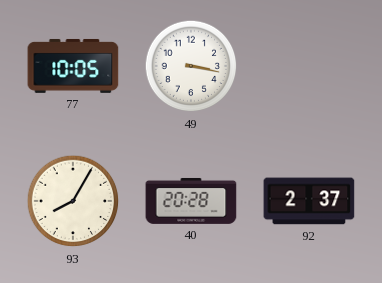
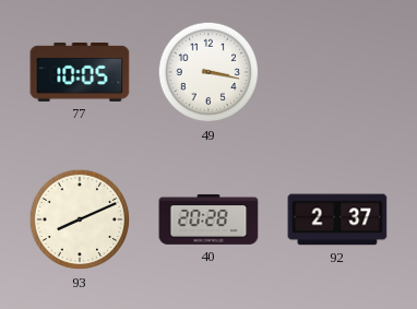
93: 8:05 -> 8:11
